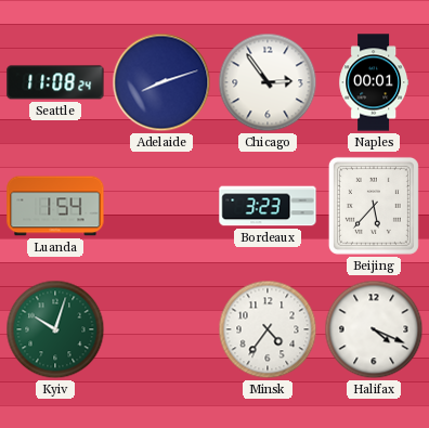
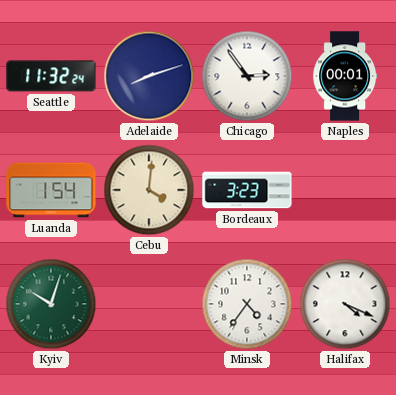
Seattle: 11:08 -> 11:32
Cebu: none -> 4:01
Beijing: 5:37 -> none
